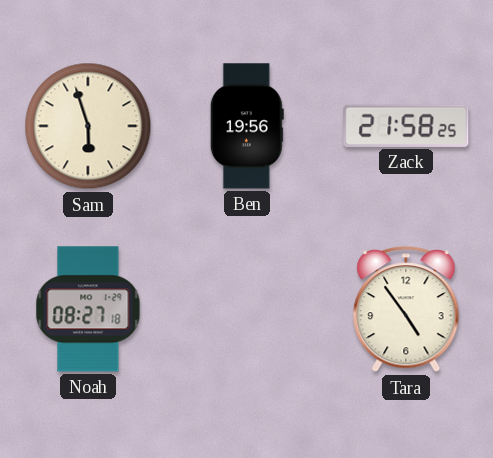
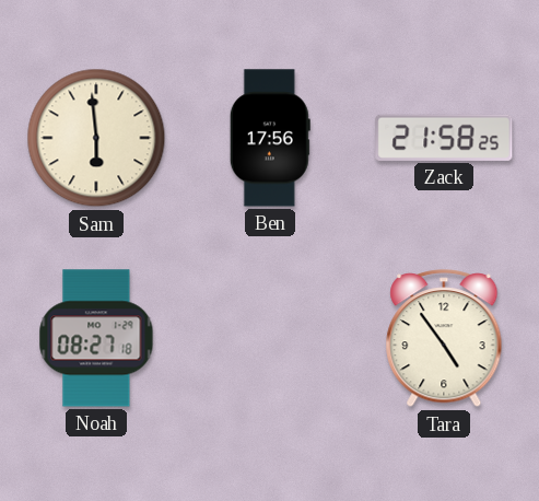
Sam: 5:57 -> 5:59
Ben: 19:56 -> 17:56
